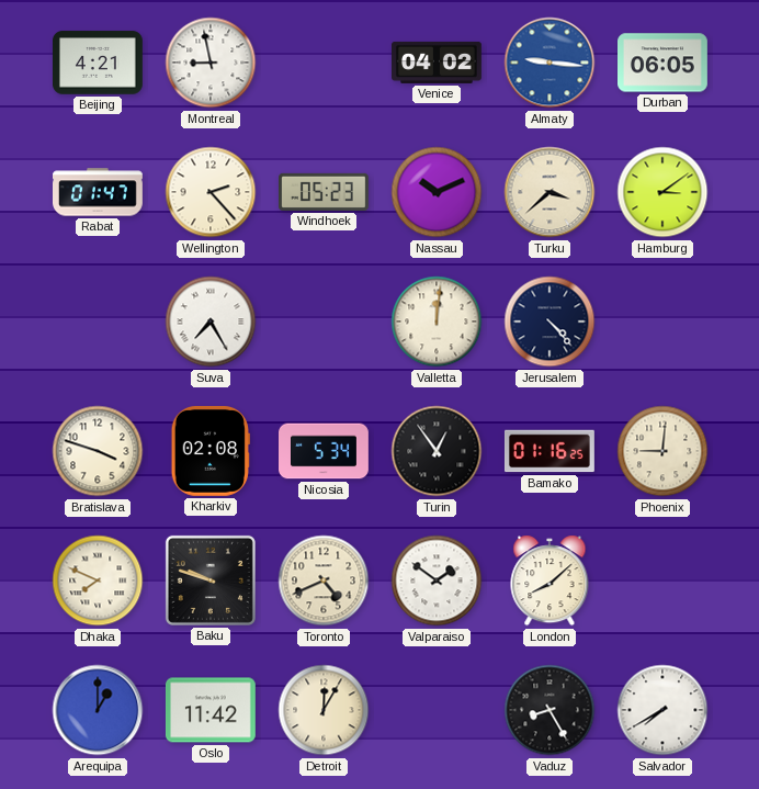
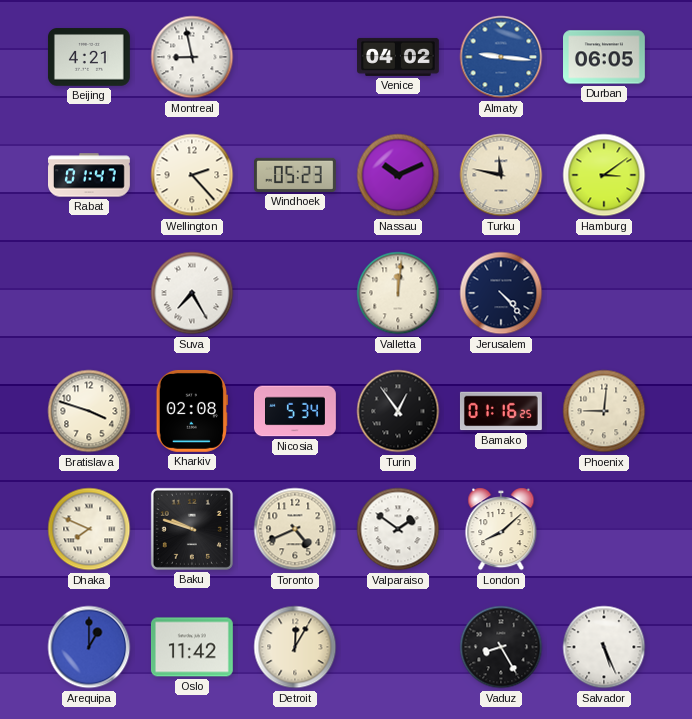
Turku: 3:38 -> 11:47
Salvador: 7:40 -> 5:26
